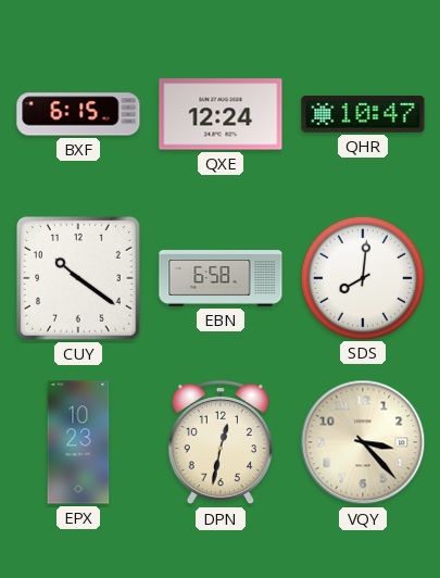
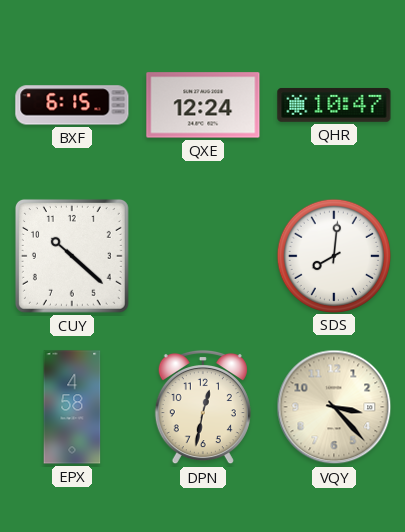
CUY: 10:21 -> 10:22
EBN: 6:58 -> none
EPX: 10:23 -> 4:58
